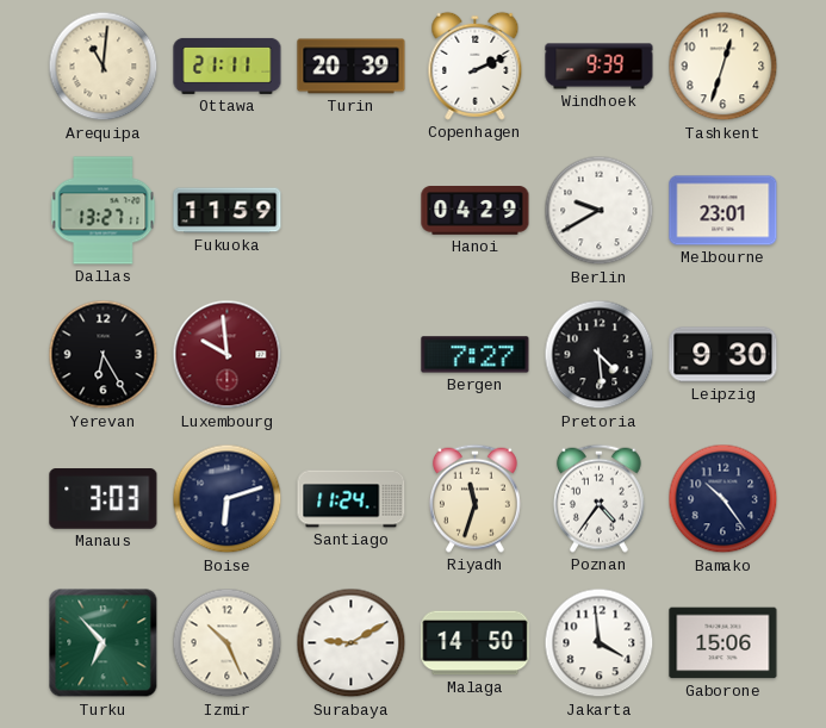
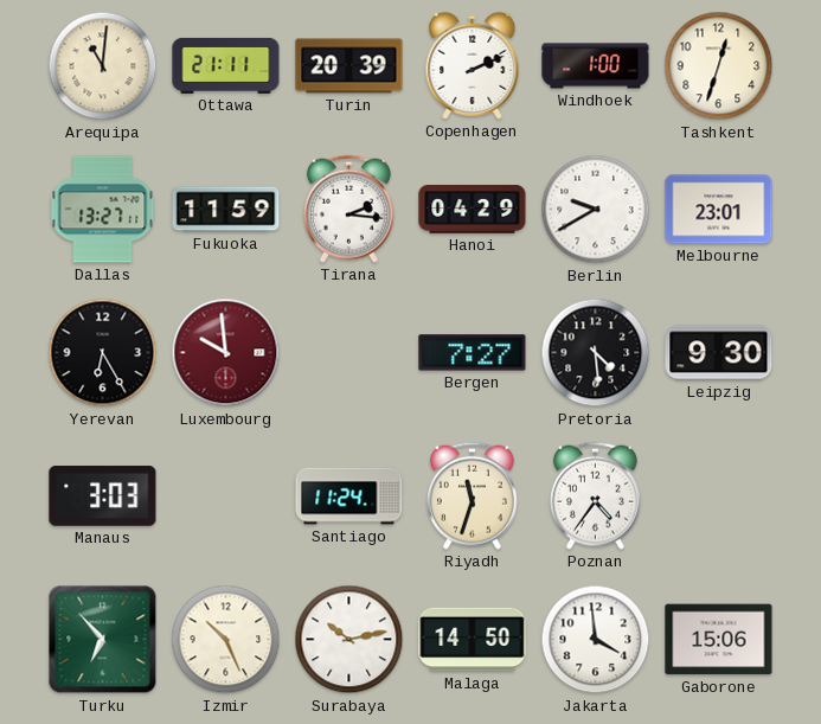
Windhoek: 9:39 -> 1:00
Tirana: none -> 2:16
Boise: 6:12 -> none
Bamako: 10:24 -> none
Surabaya: 9:10 -> 10:13
